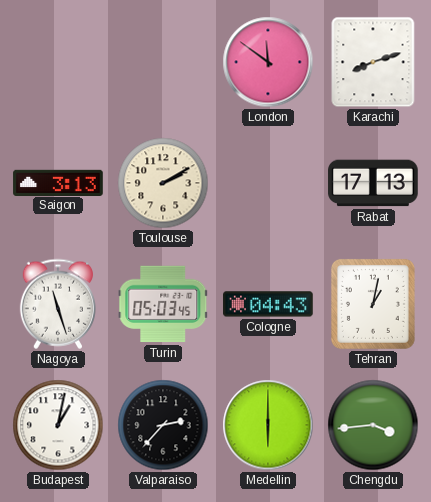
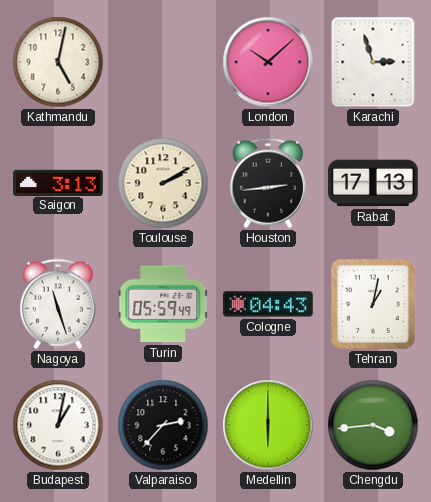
Kathmandu: none -> 5:02
London: 11:51 -> 10:08
Karachi: 8:12 -> 2:57
Houston: none -> 2:44
Turin: 05:03 -> 05:59
